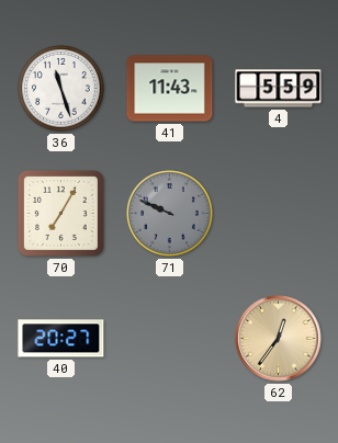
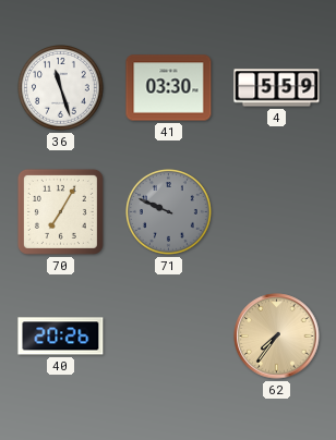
41: 11:43 -> 03:30
40: 20:27 -> 20:26
62: 12:36 -> 7:36
